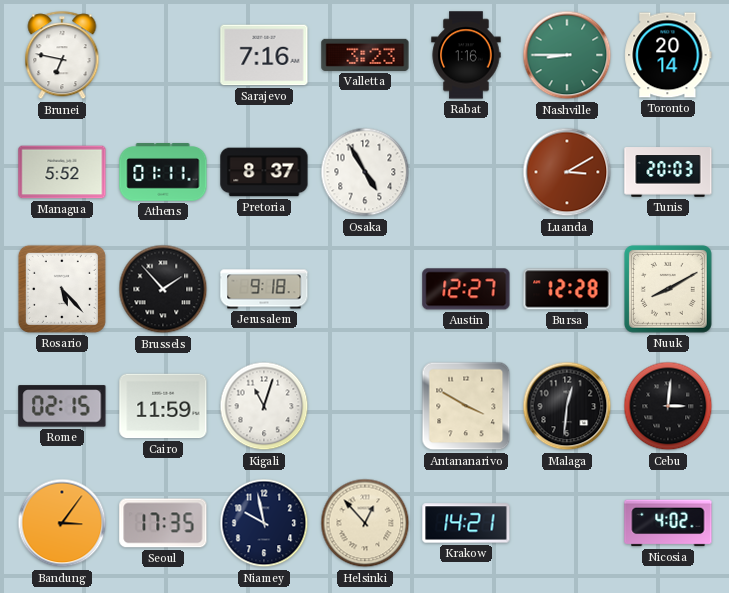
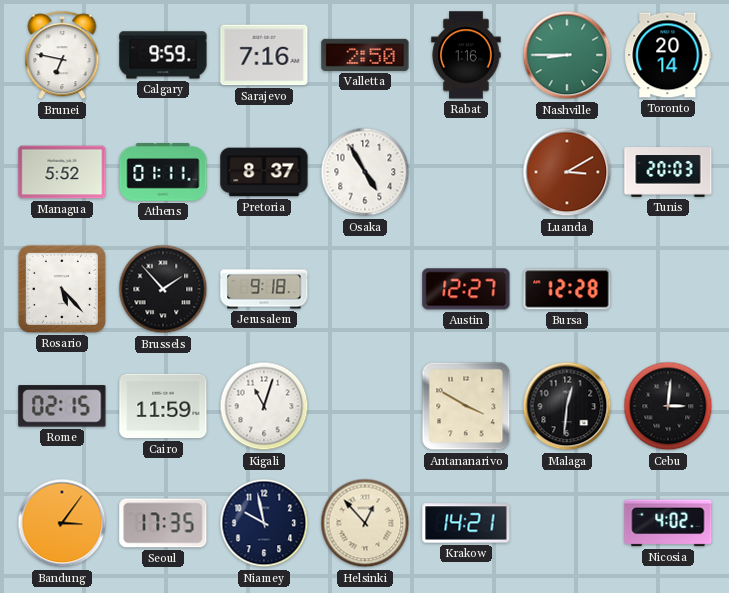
Calgary: none -> 9:59
Valletta: 3:23 -> 2:50
Nuuk: 8:10 -> none
